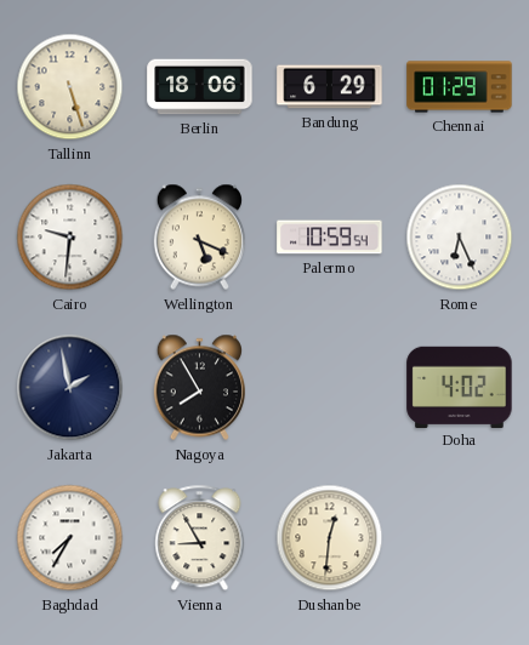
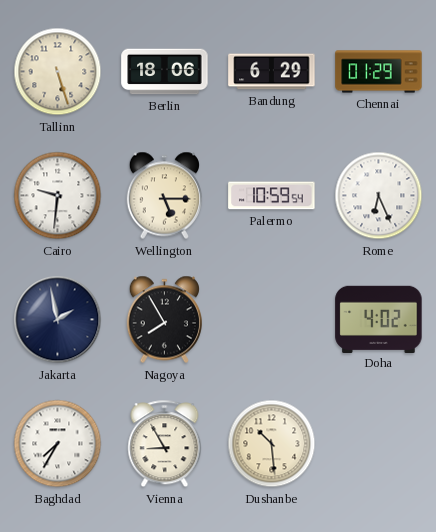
Wellington: 5:19 -> 5:15
Dushanbe: 12:31 -> 10:29
